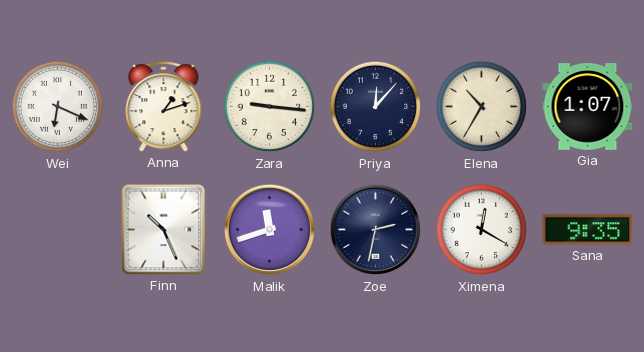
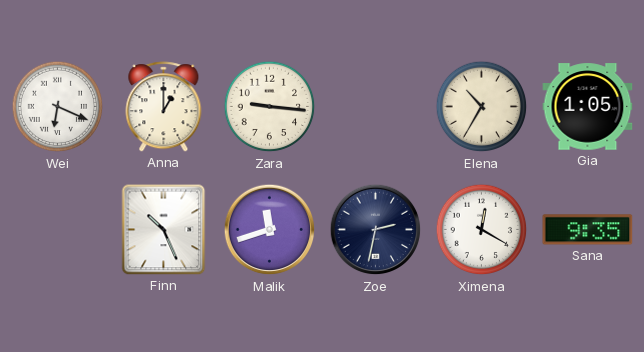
Anna: 1:12 -> 1:00
Priya: 12:07 -> none
Gia: 1:07 -> 1:05
